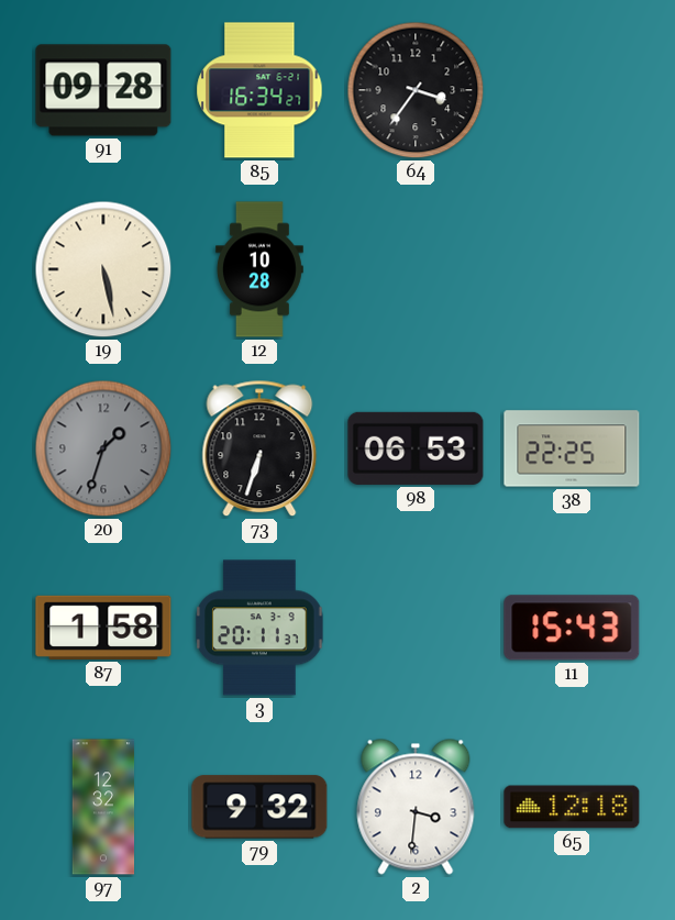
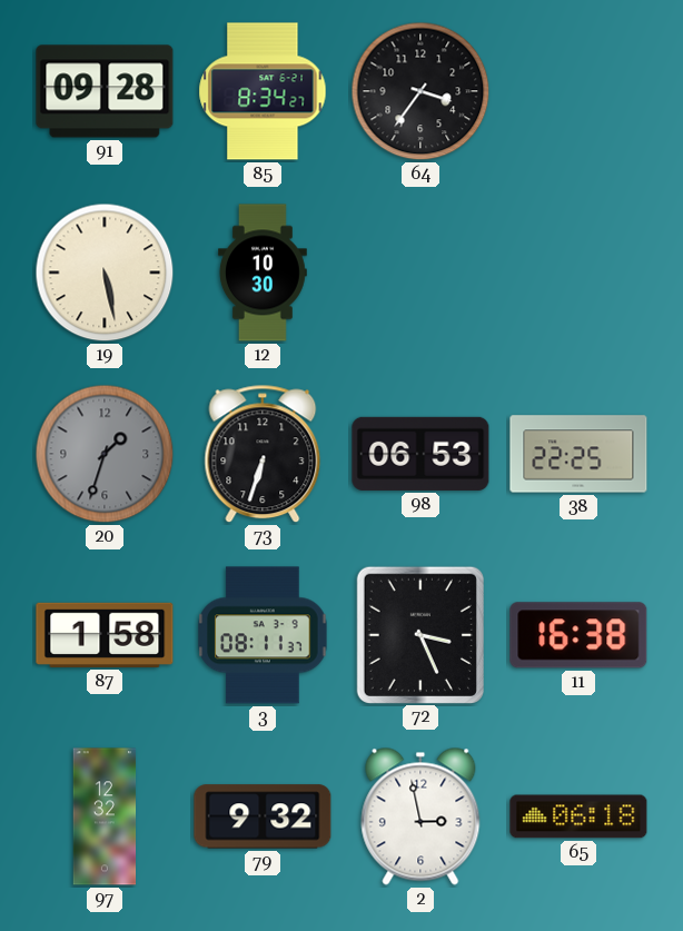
85: 16:34 -> 8:34
12: 10:28 -> 10:30
3: 20:11 -> 08:11
72: none -> 3:26
11: 15:43 -> 16:38
2: 3:31 -> 2:58
65: 12:18 -> 06:18
